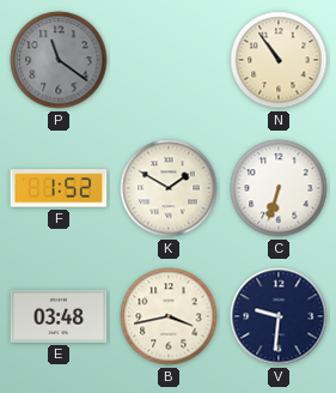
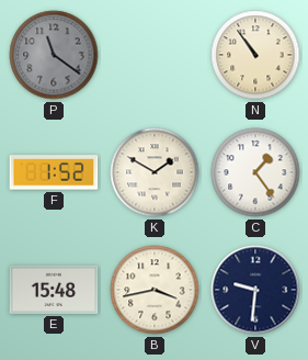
C: 6:33 -> 1:24
E: 03:48 -> 15:48
